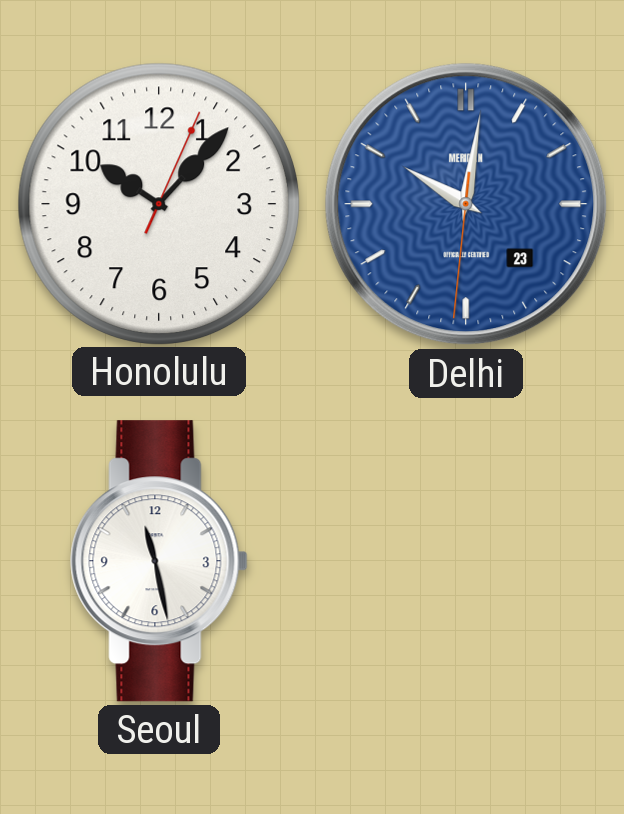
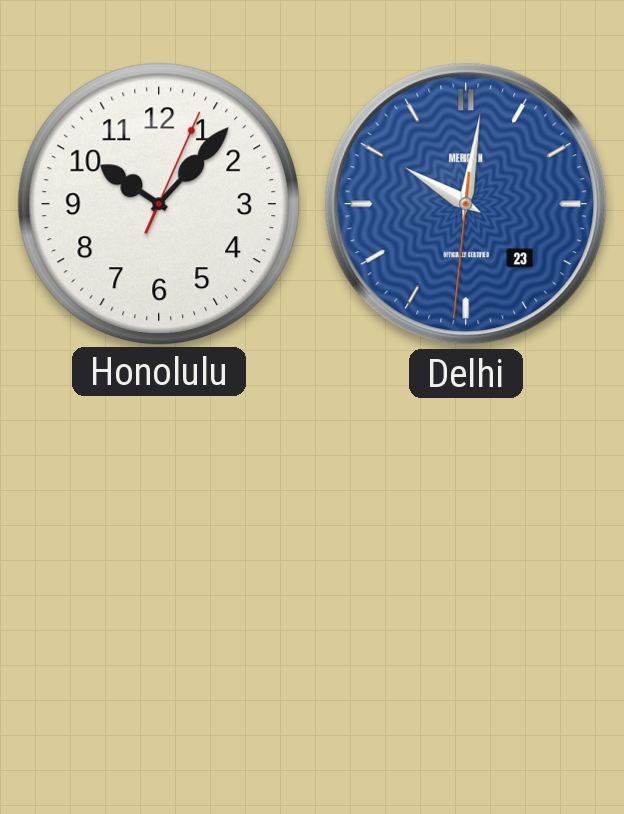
Seoul: 11:28 -> none
